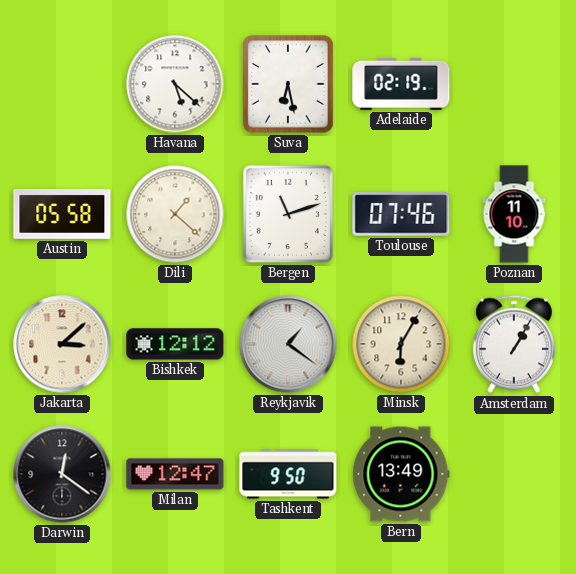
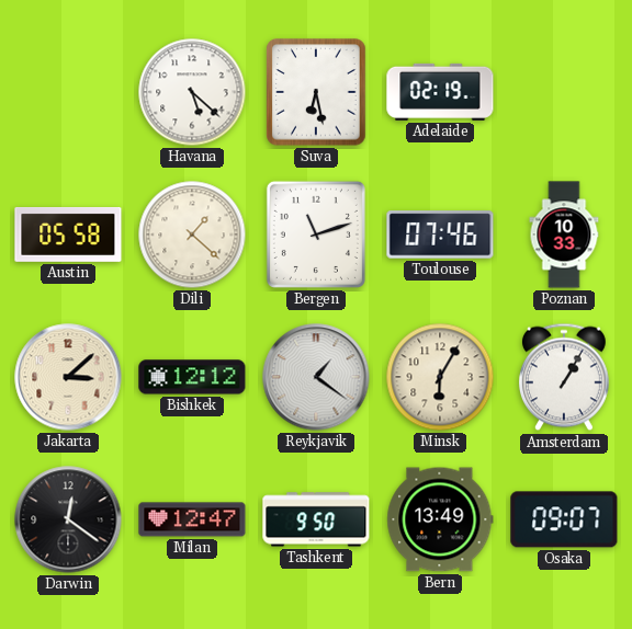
Poznan: 11:10 -> 10:33
Osaka: none -> 09:07
